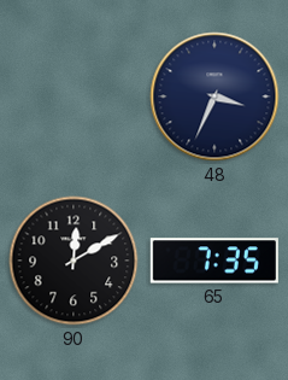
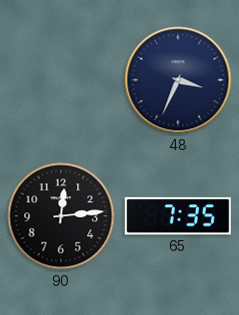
90: 12:10 -> 12:14
